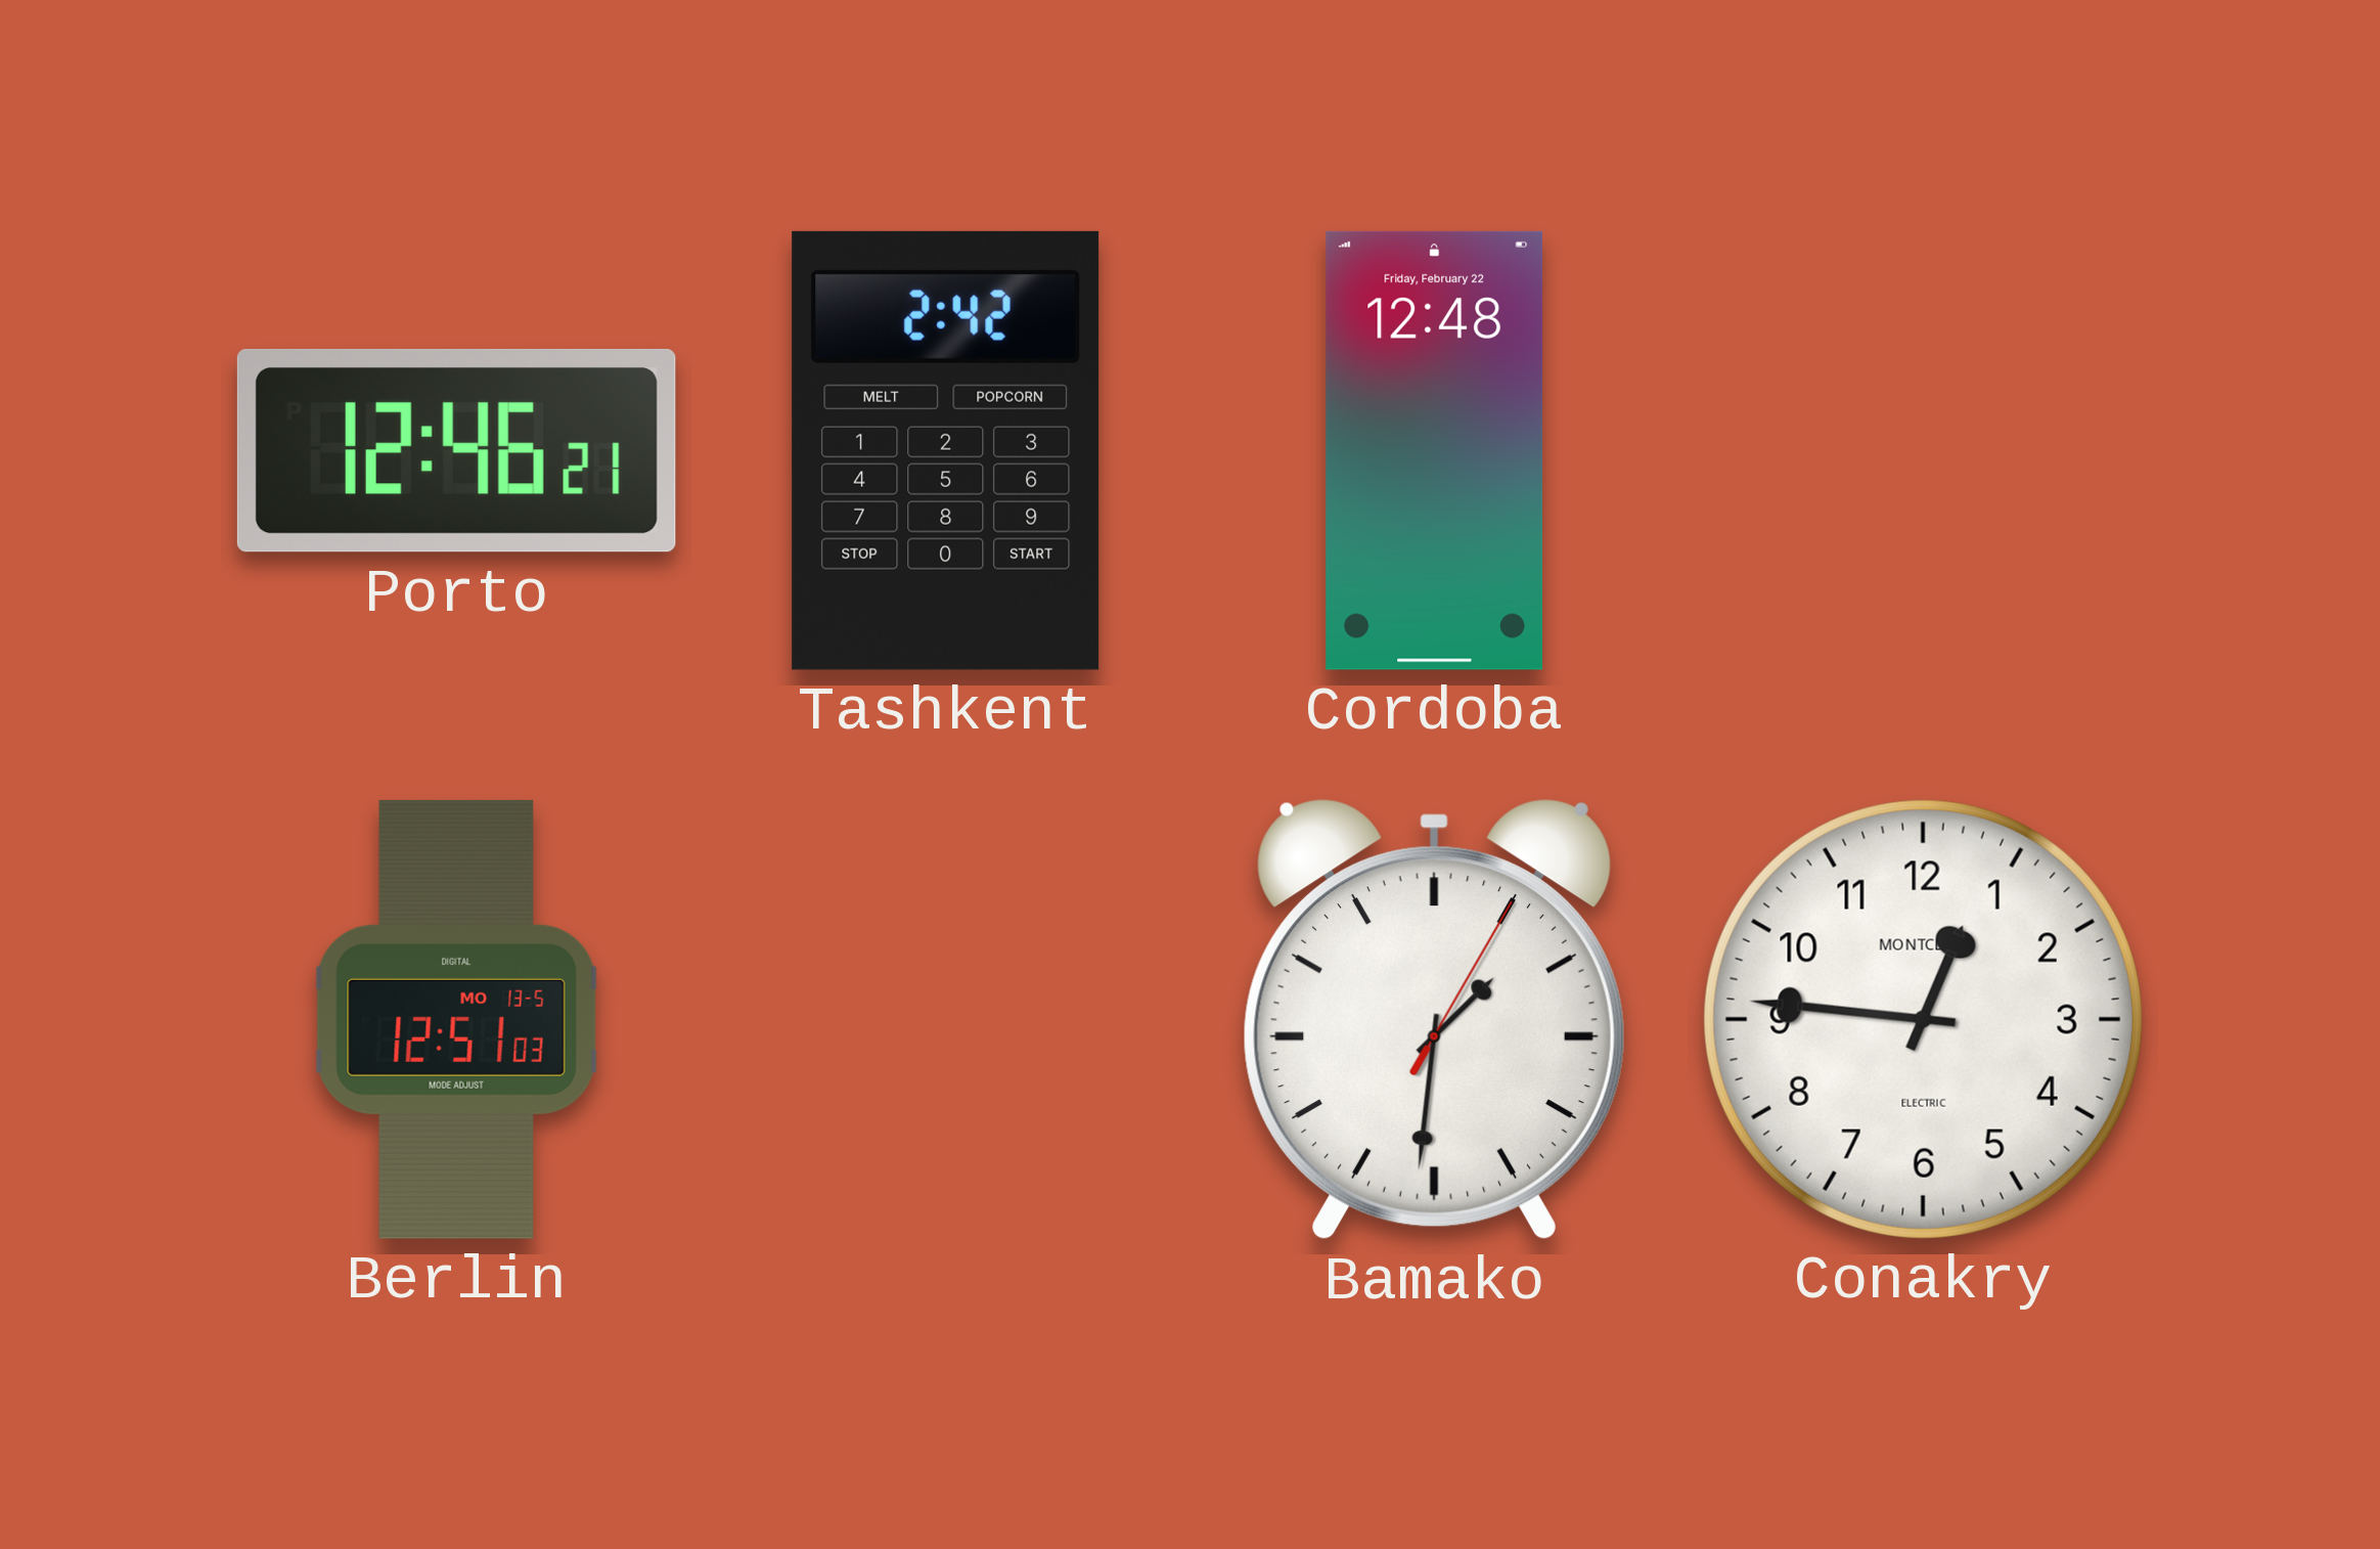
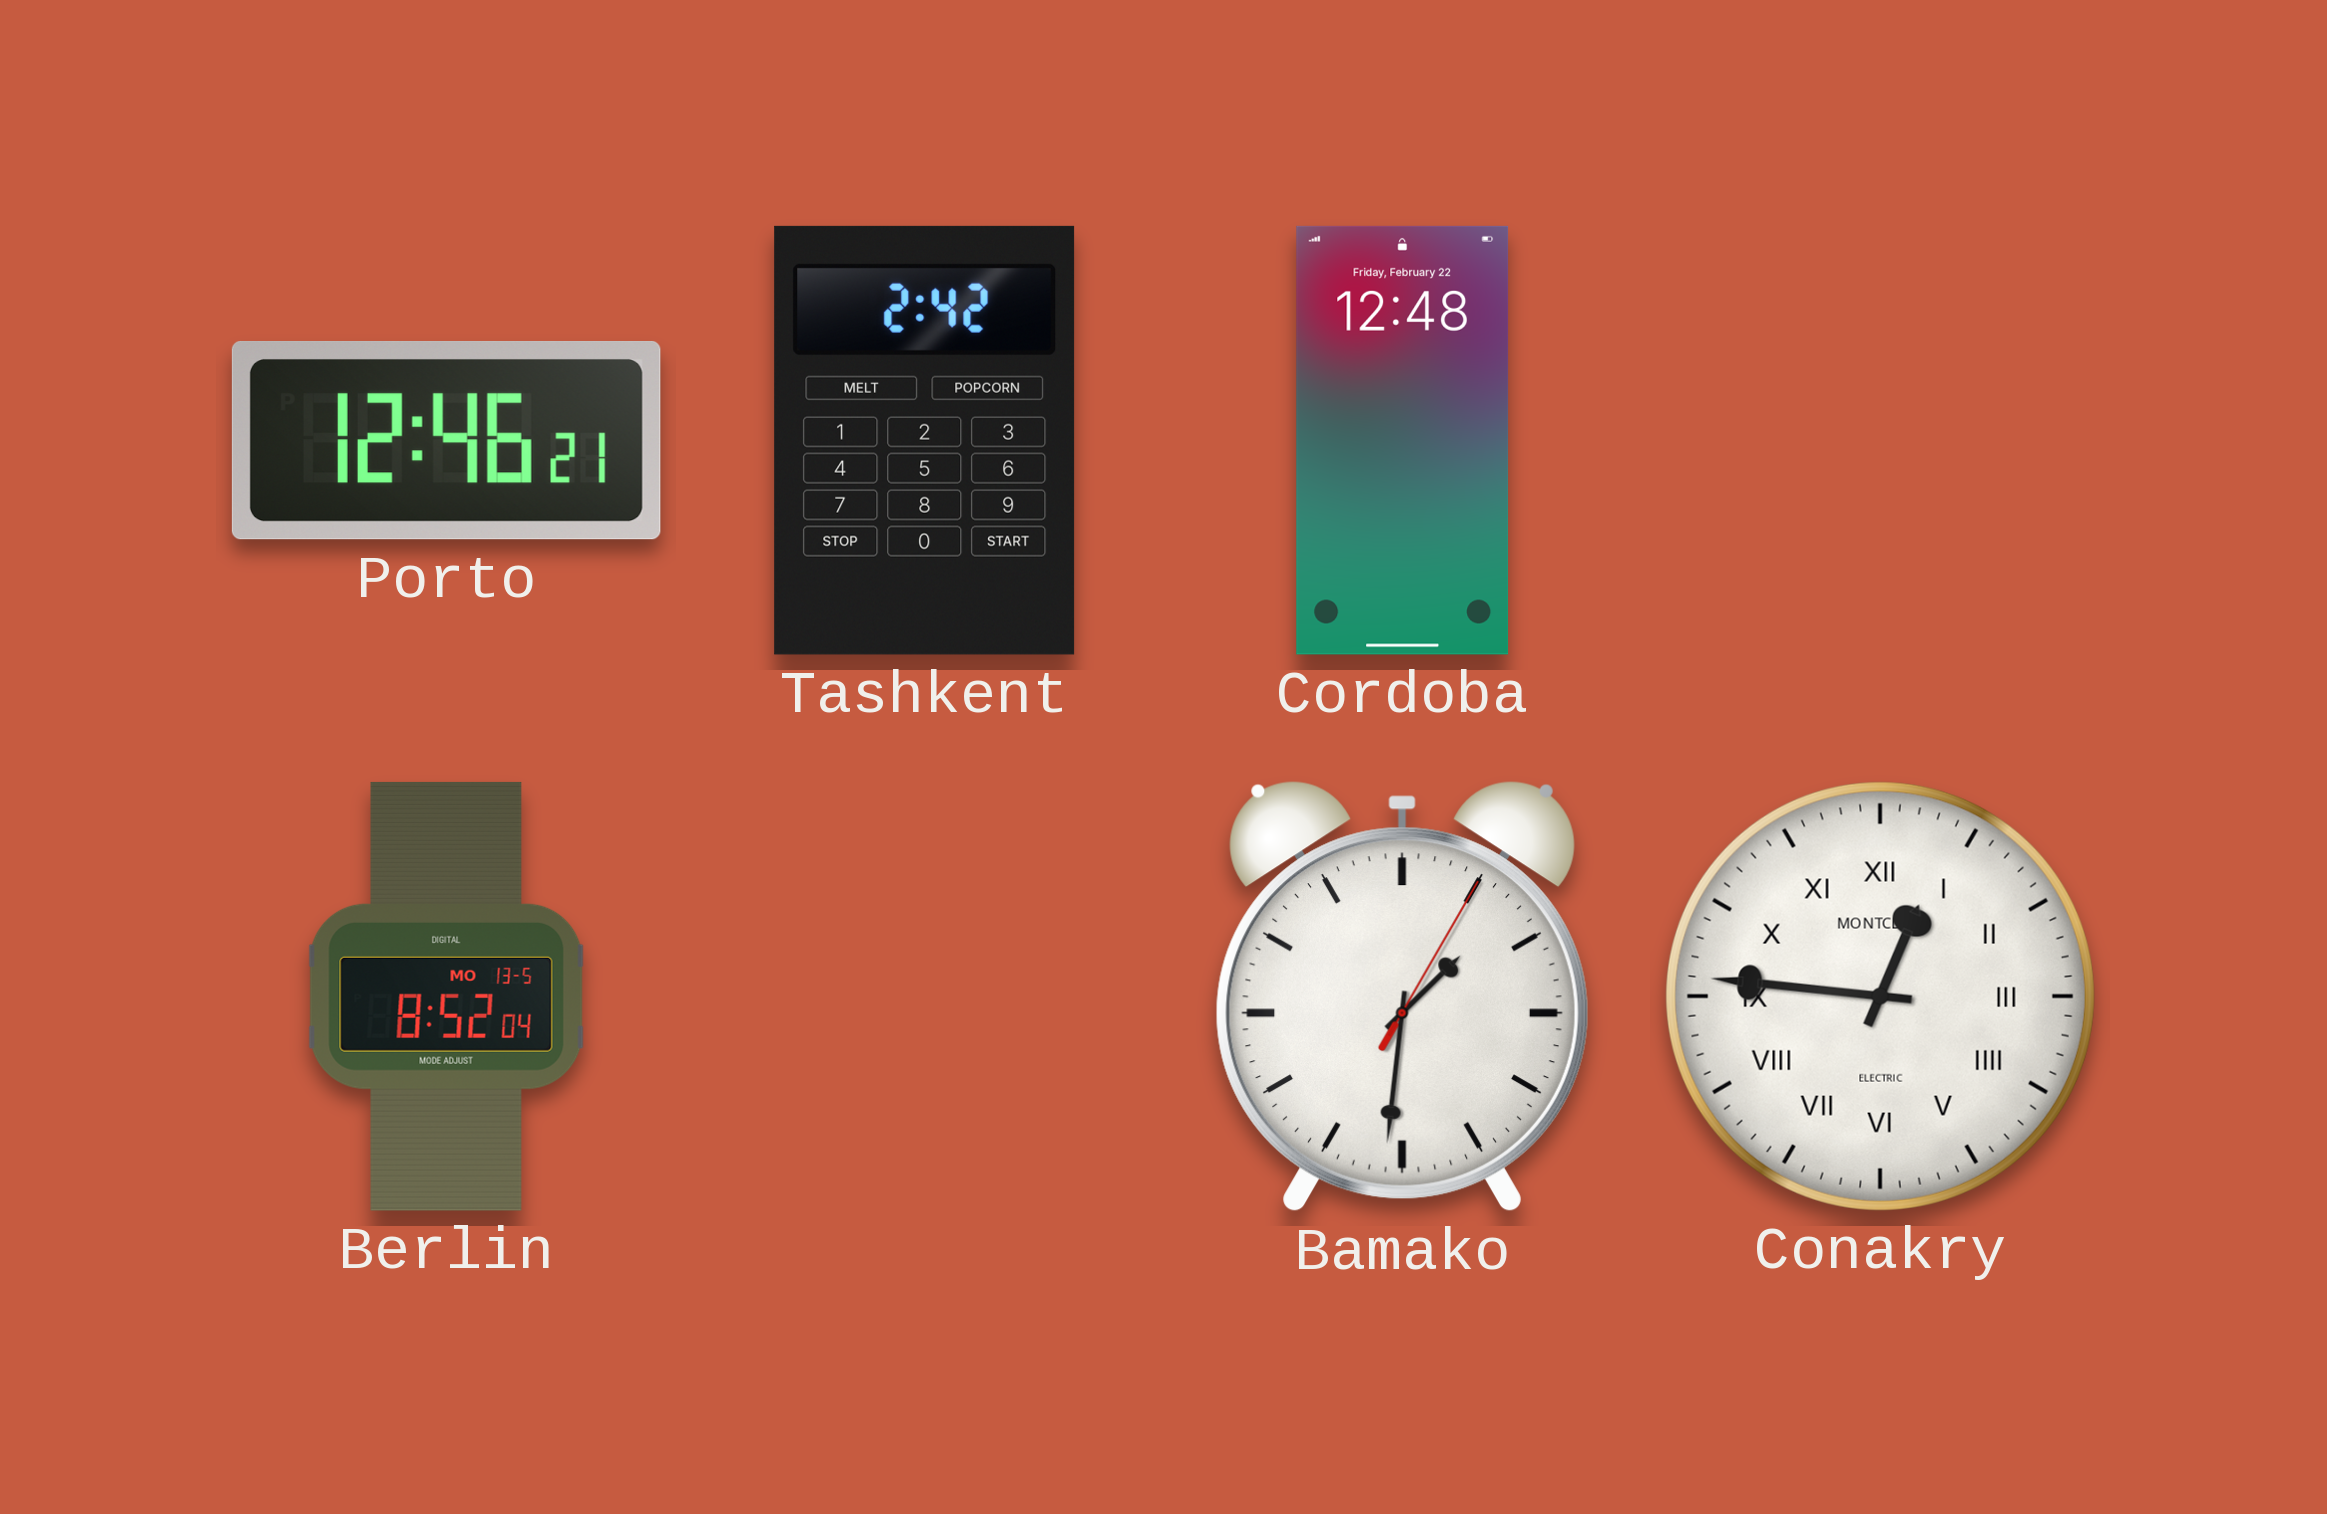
Berlin: 12:51 -> 8:52
Conakry numerals: Arabic -> Roman
